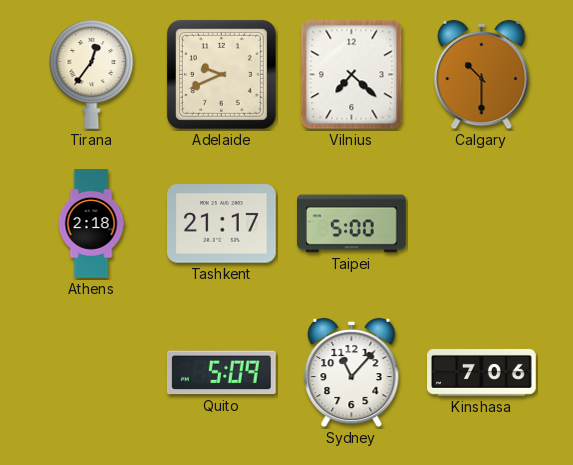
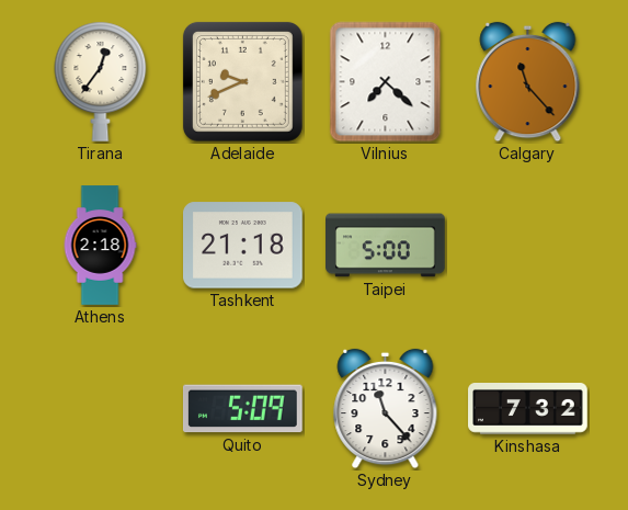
Calgary: 10:30 -> 11:23
Tashkent: 21:17 -> 21:18
Sydney: 11:07 -> 11:23
Kinshasa: 7:06 -> 7:32
